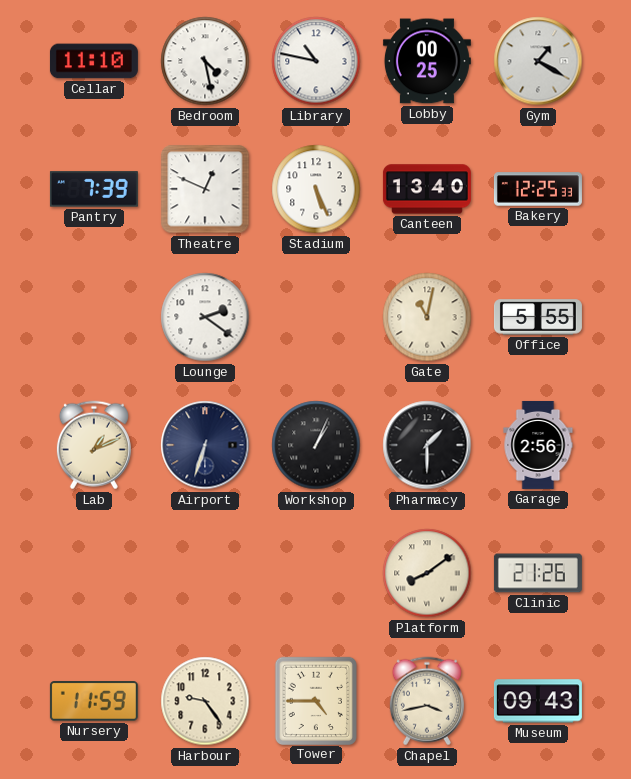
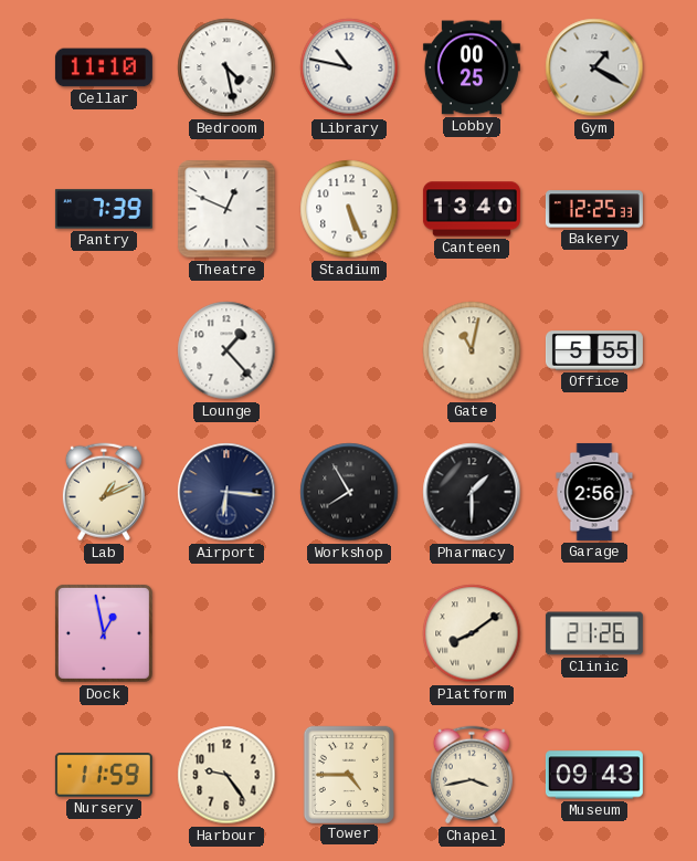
Lounge: 2:21 -> 1:23
Airport: 6:33 -> 6:16
Workshop: 1:04 -> 7:55
Dock: none -> 12:58
